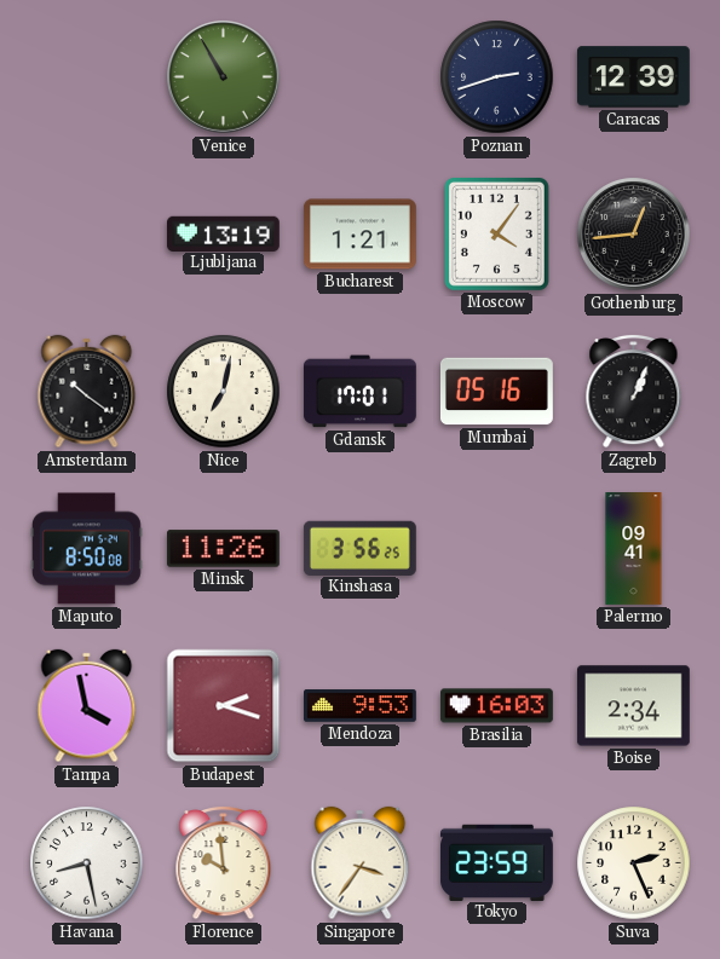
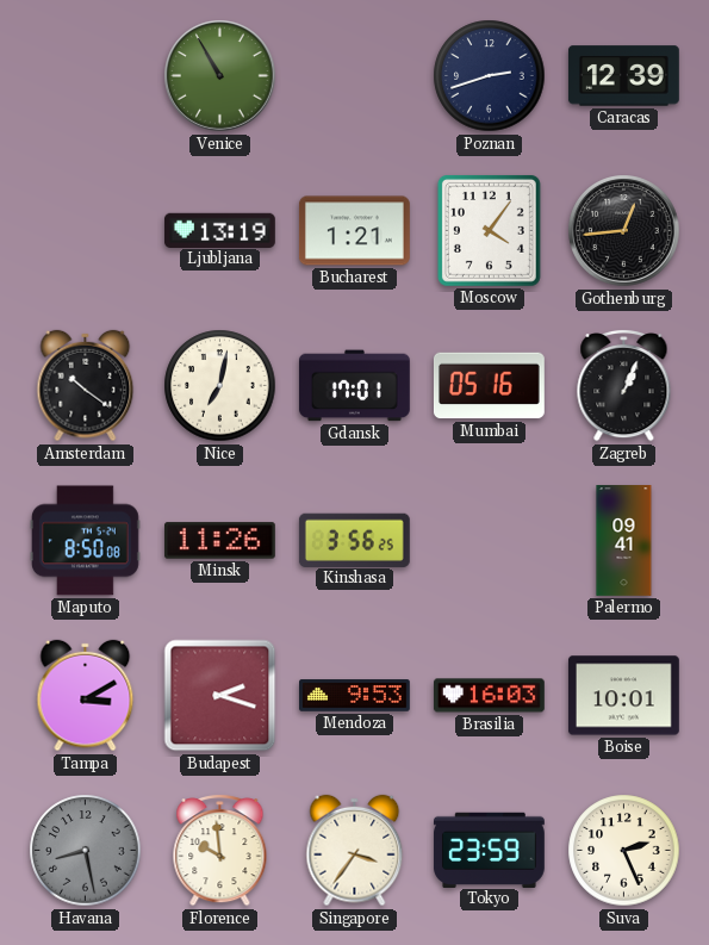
Tampa: 3:58 -> 3:10
Boise: 2:34 -> 10:01
Havana dial: white -> grey
